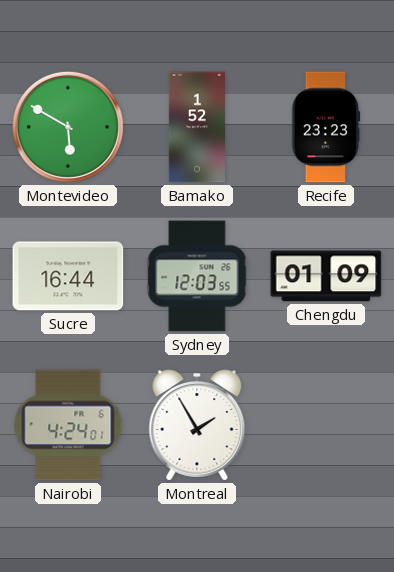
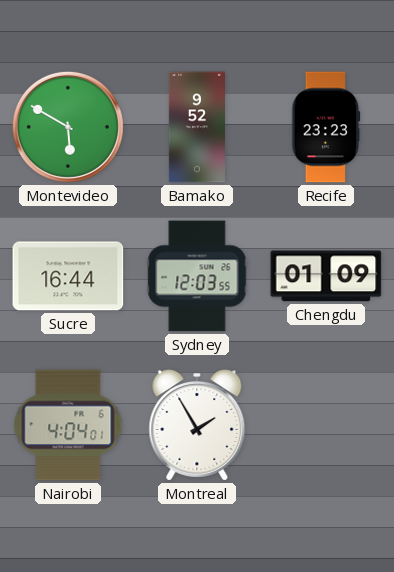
Bamako: 1:52 -> 9:52
Nairobi: 4:24 -> 4:04
